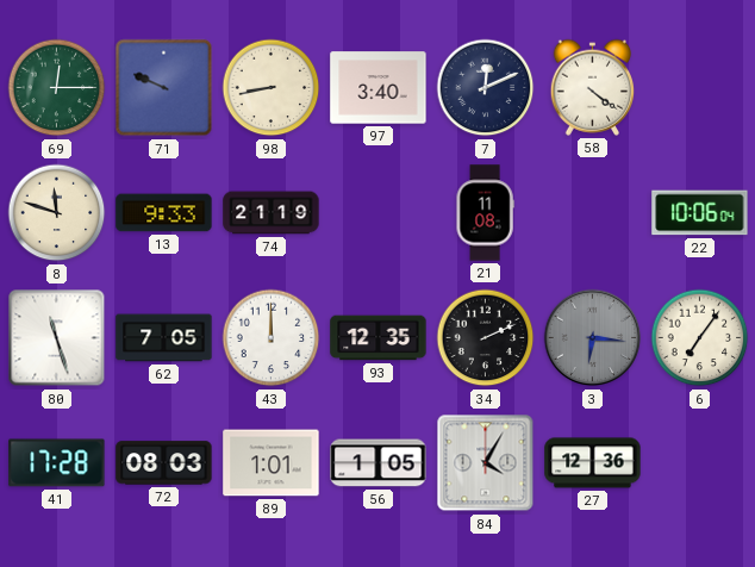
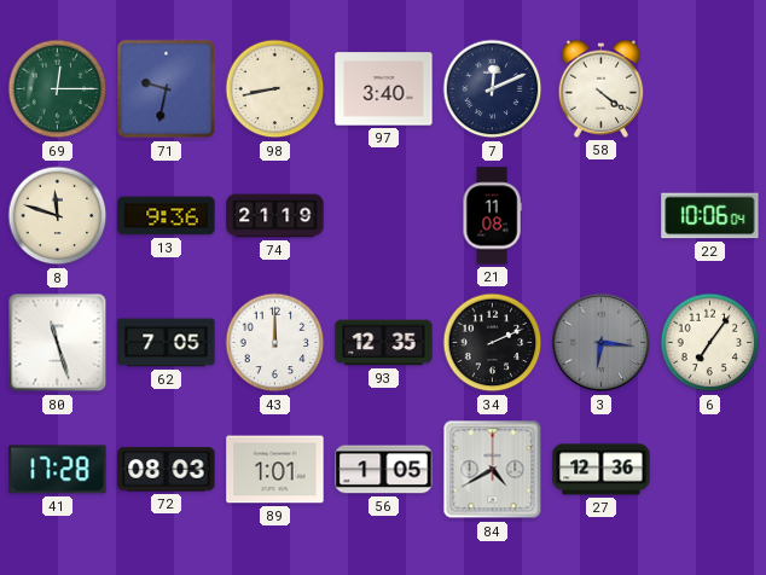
71: 9:49 -> 9:32
13: 9:33 -> 9:36
84: 4:05 -> 4:40
